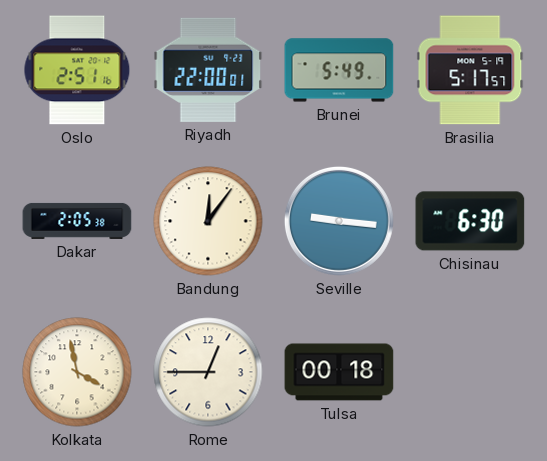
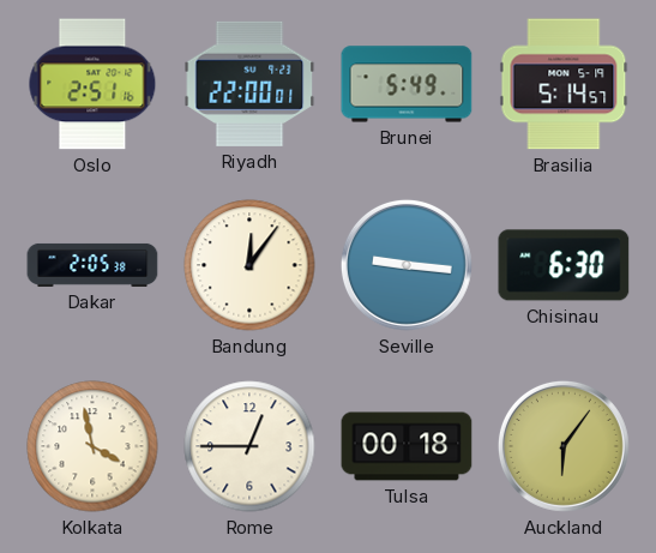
Brasilia: 5:17 -> 5:14
Auckland: none -> 6:06
